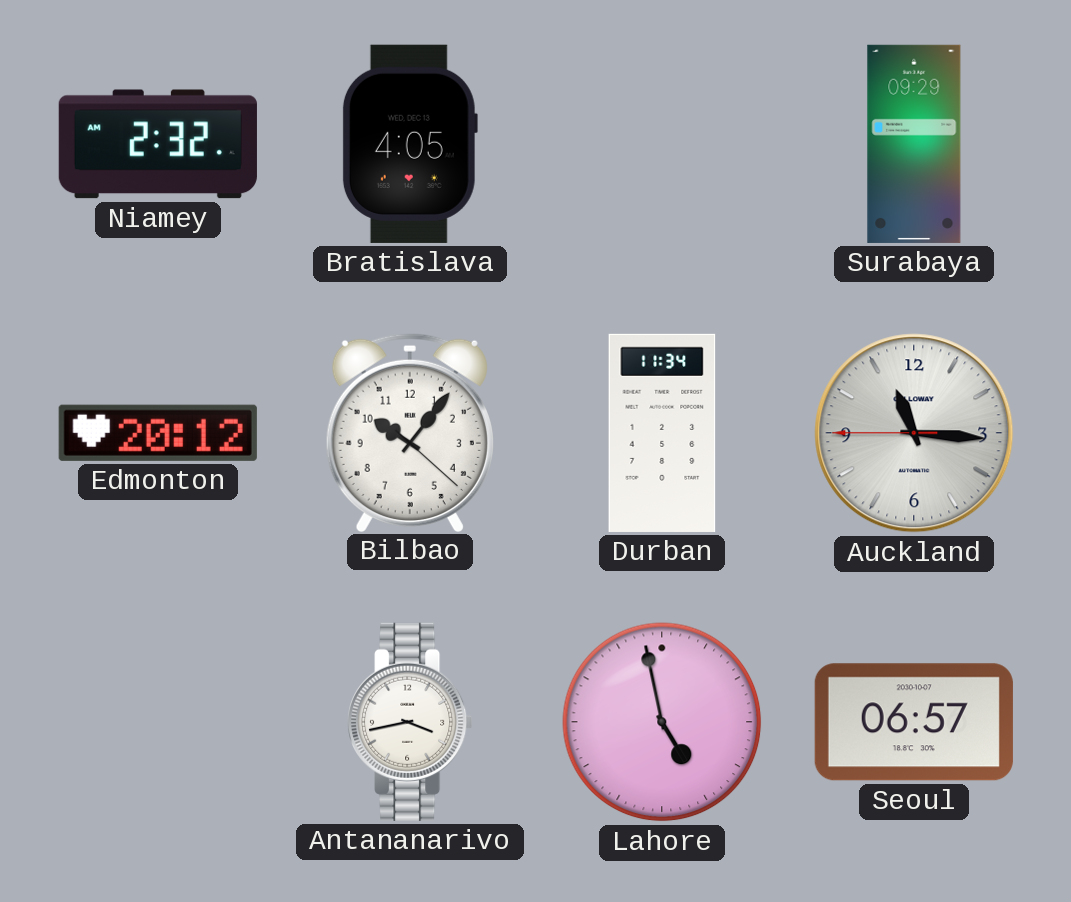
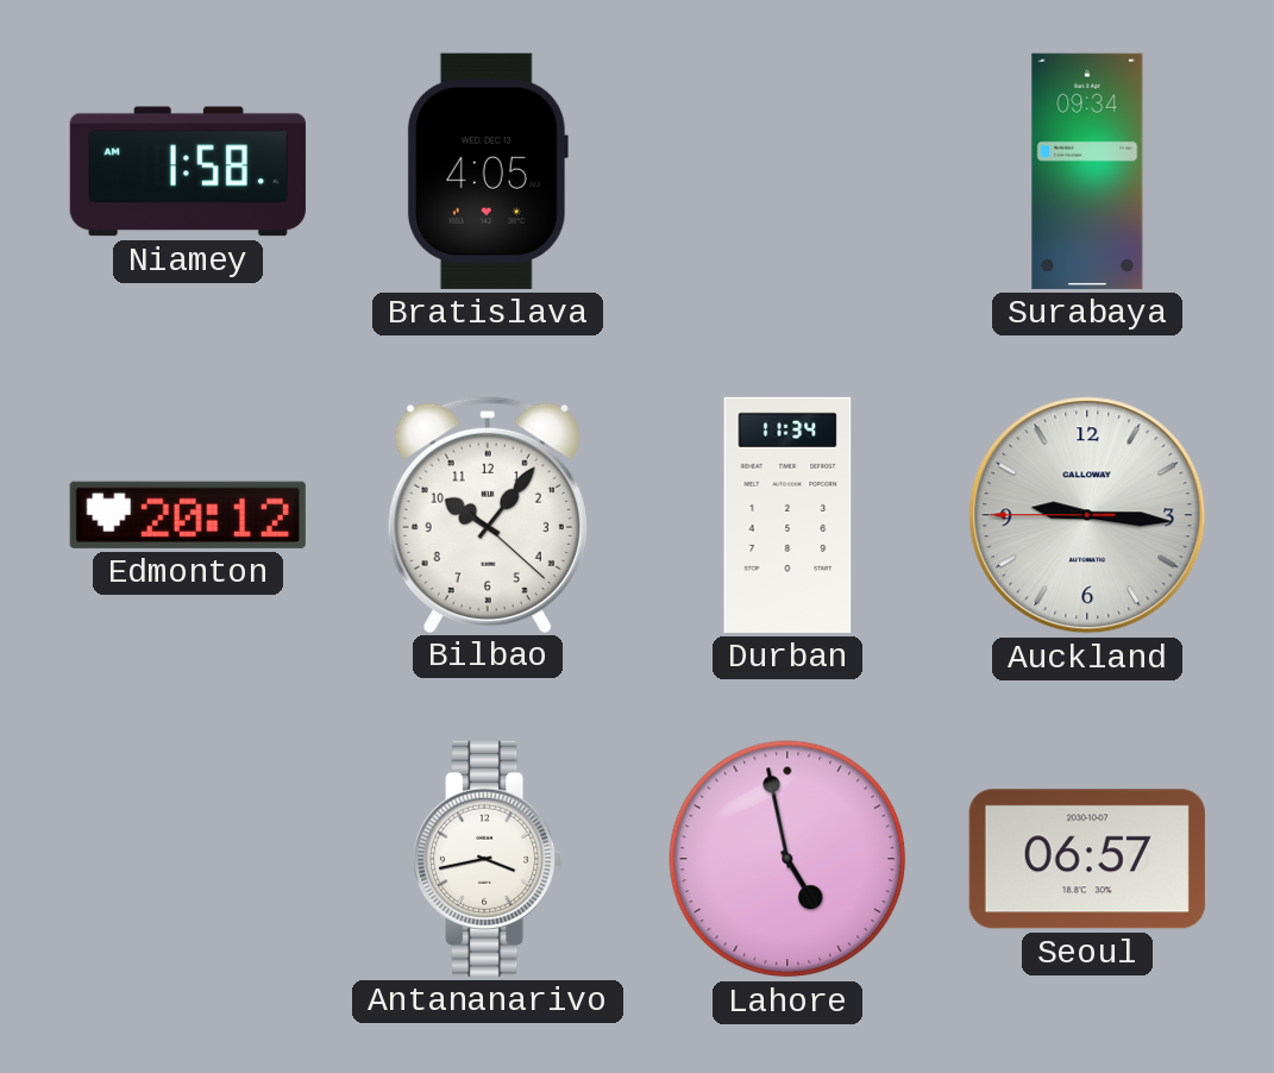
Niamey: 2:32 -> 1:58
Surabaya: 09:29 -> 09:34
Auckland: 11:15 -> 9:15
